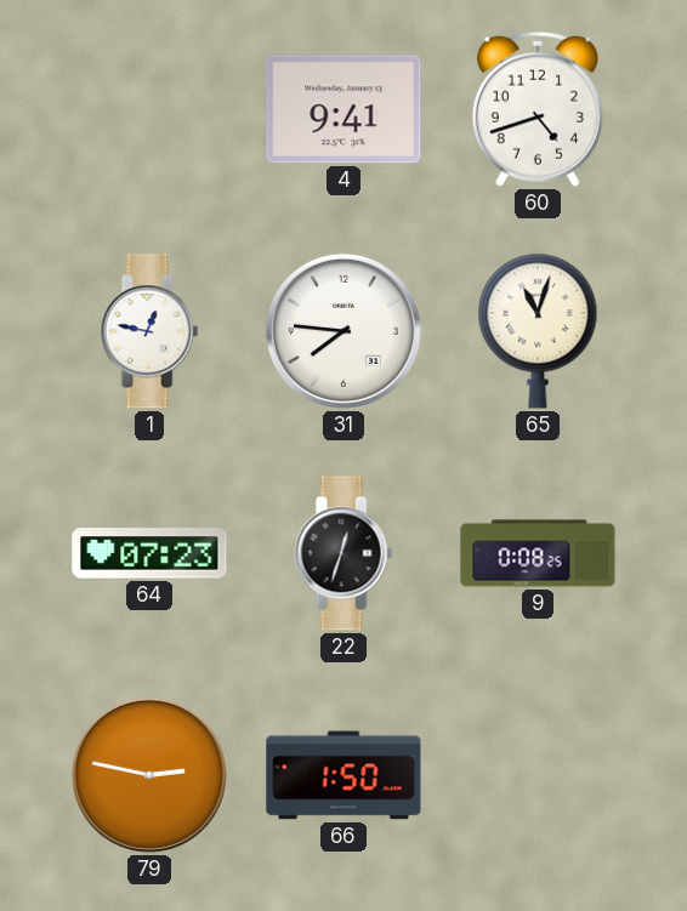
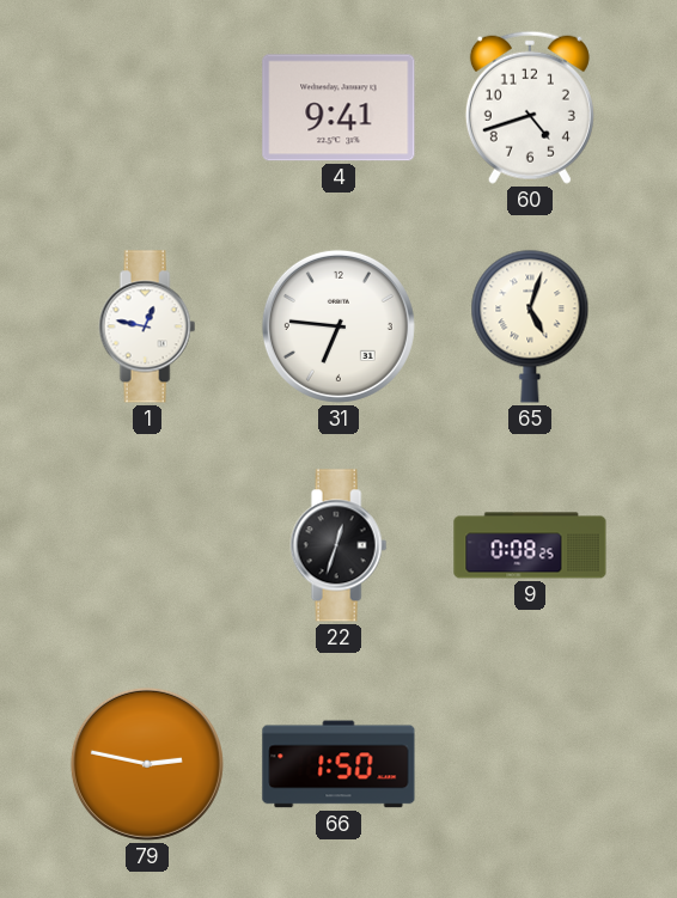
31: 7:46 -> 6:46
65: 11:03 -> 5:03
64: 07:23 -> none
